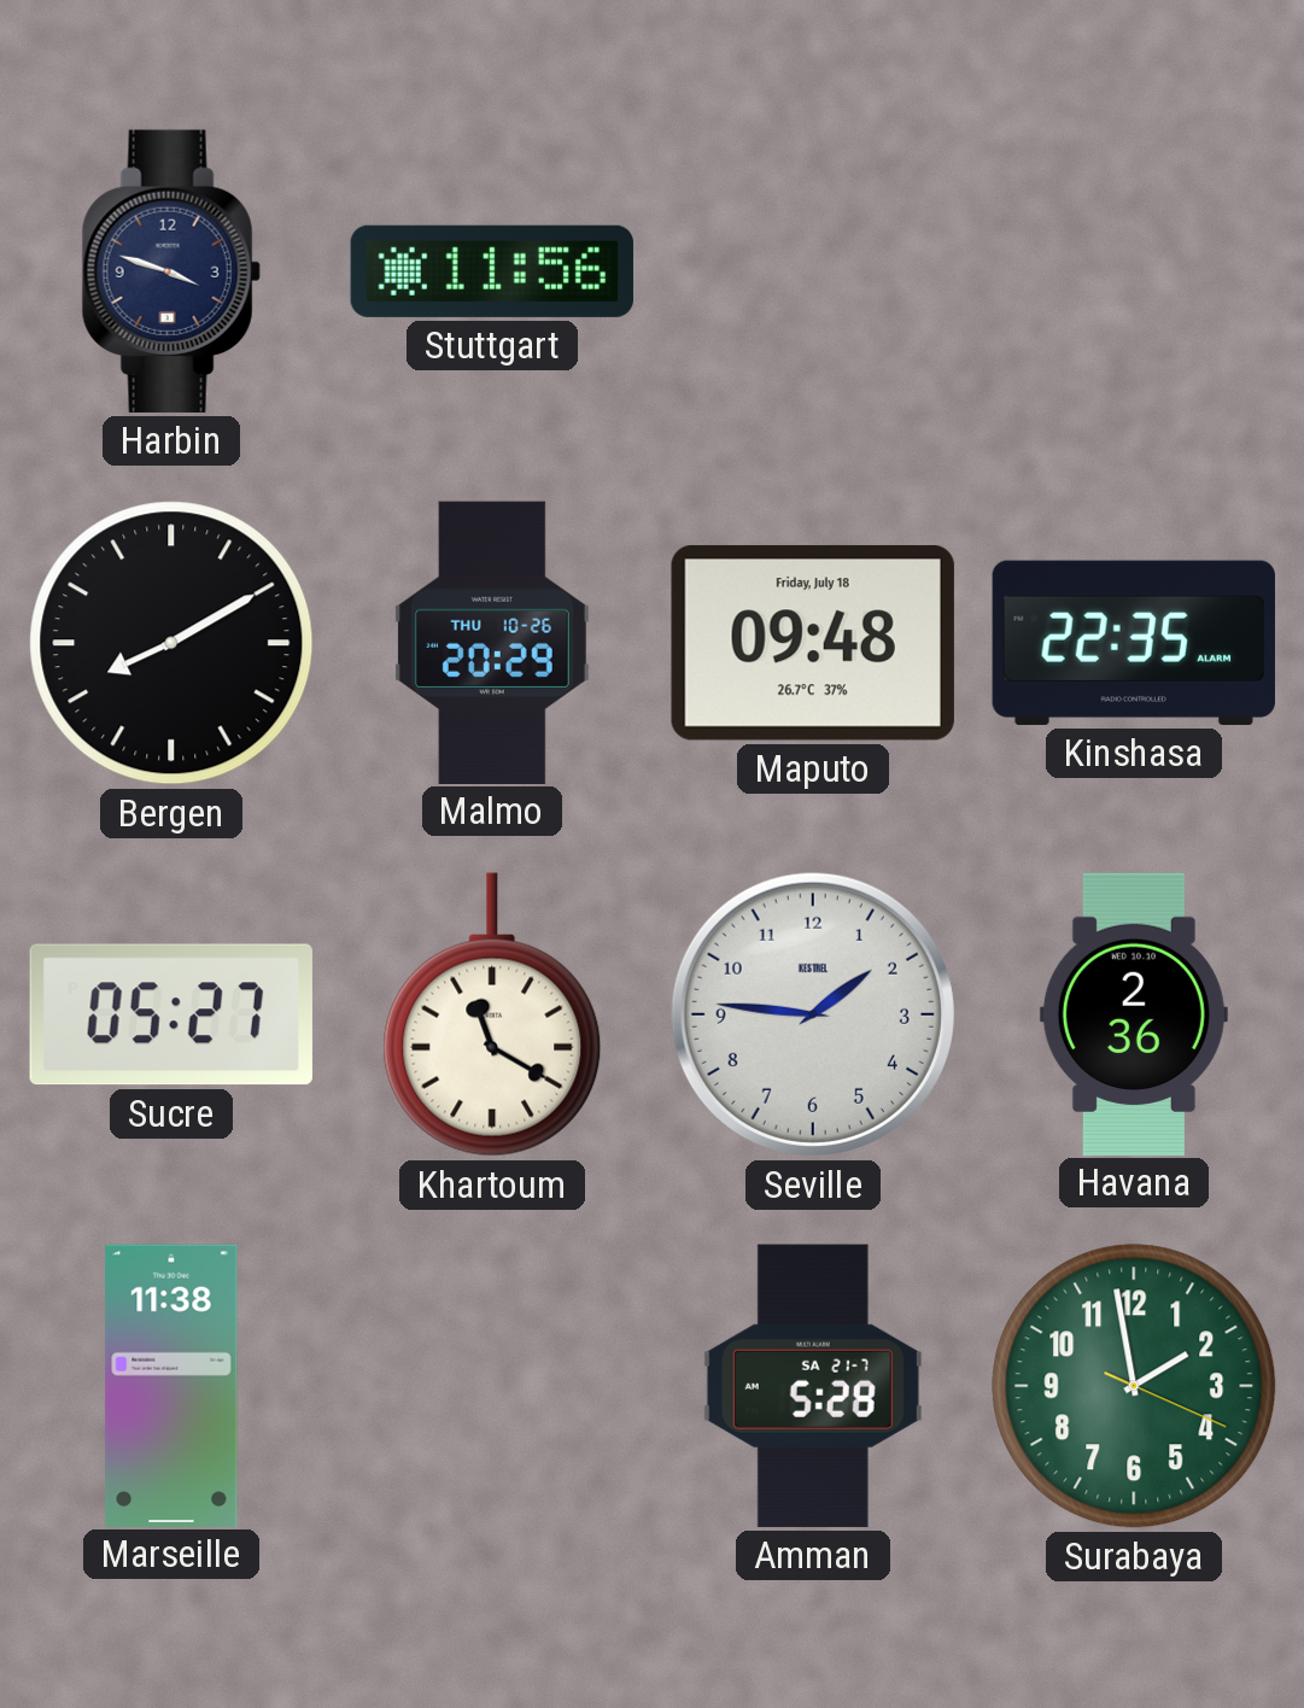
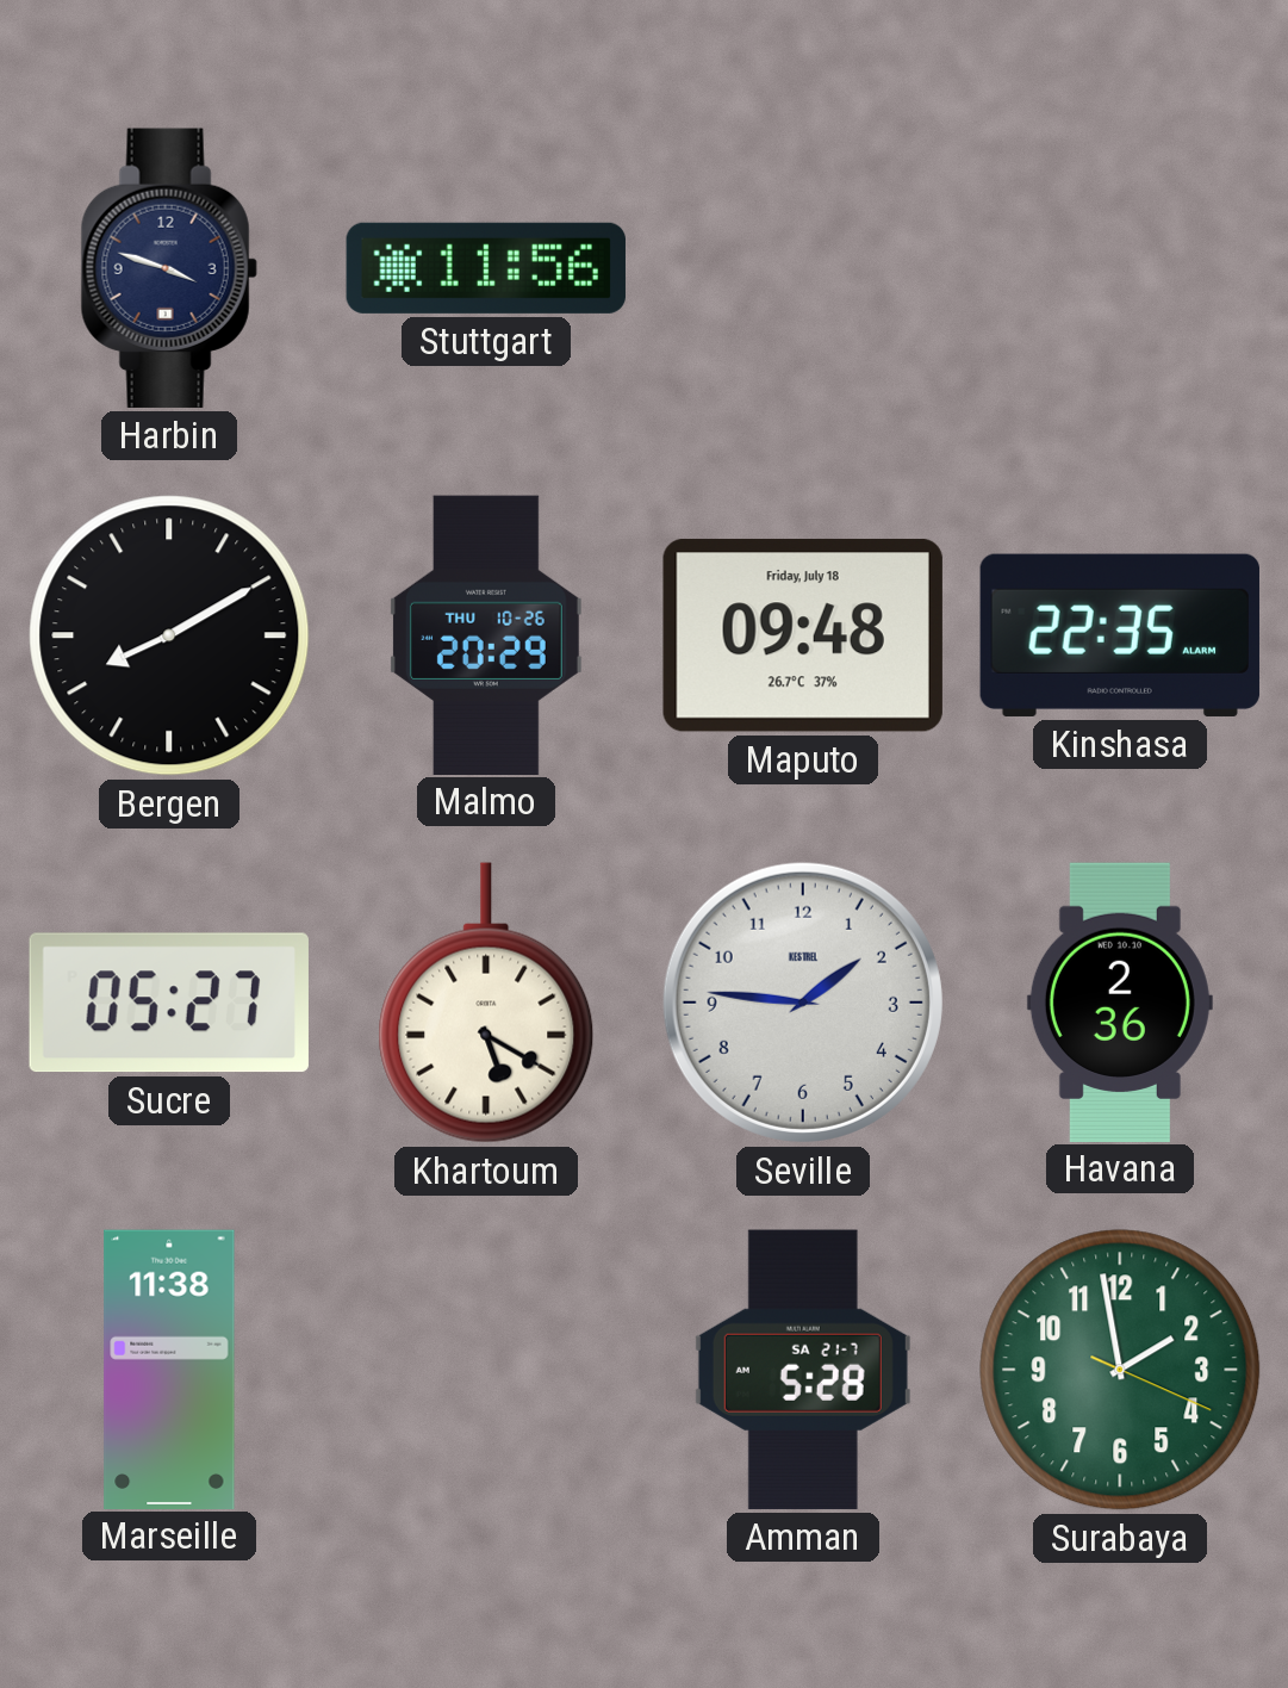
Khartoum: 11:20 -> 5:20
